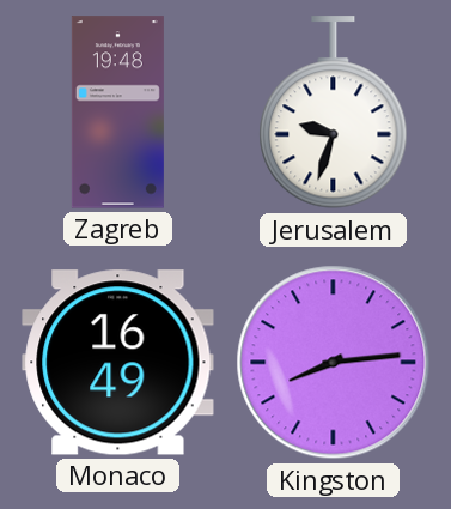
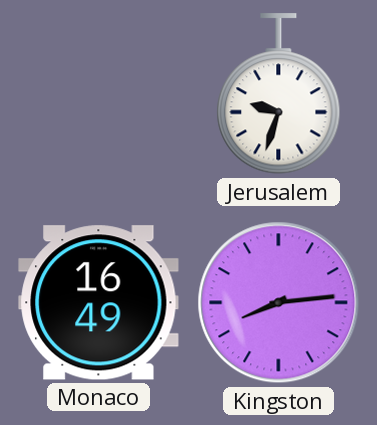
Zagreb: 19:48 -> none
